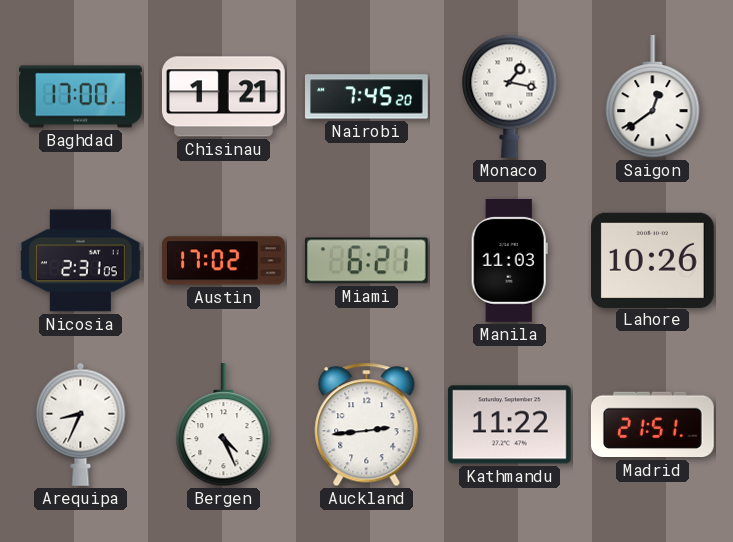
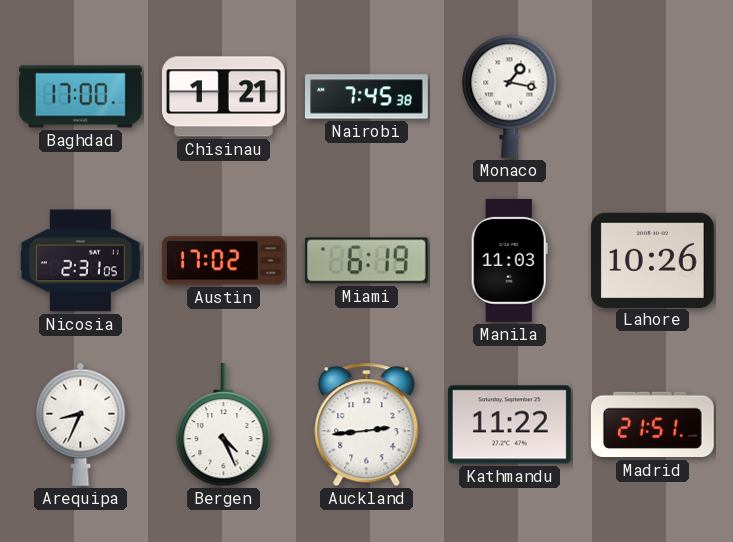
Nairobi: 7:45:20 -> 7:45:38
Saigon: 12:39 -> none
Miami: 6:21 -> 6:19
